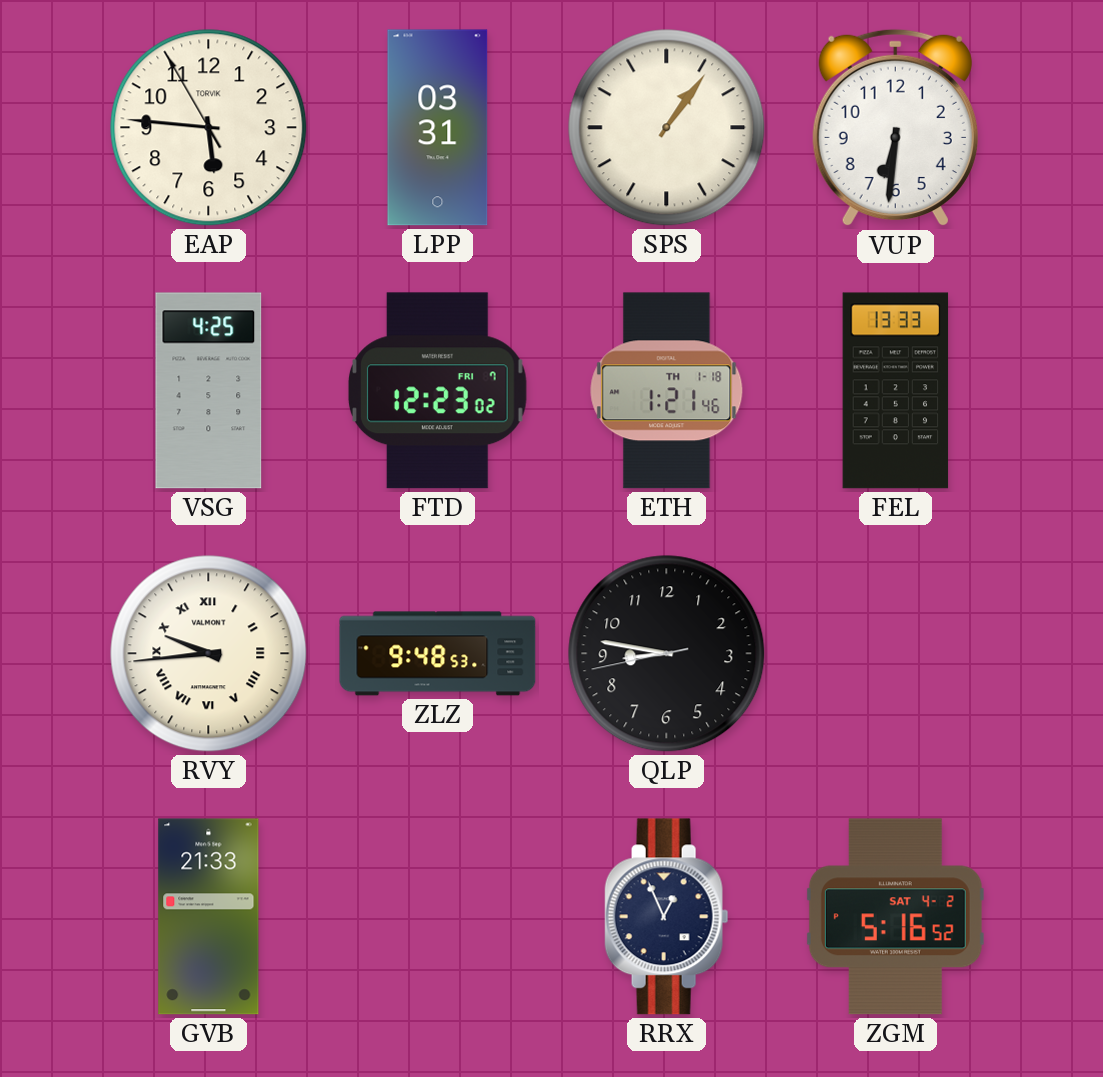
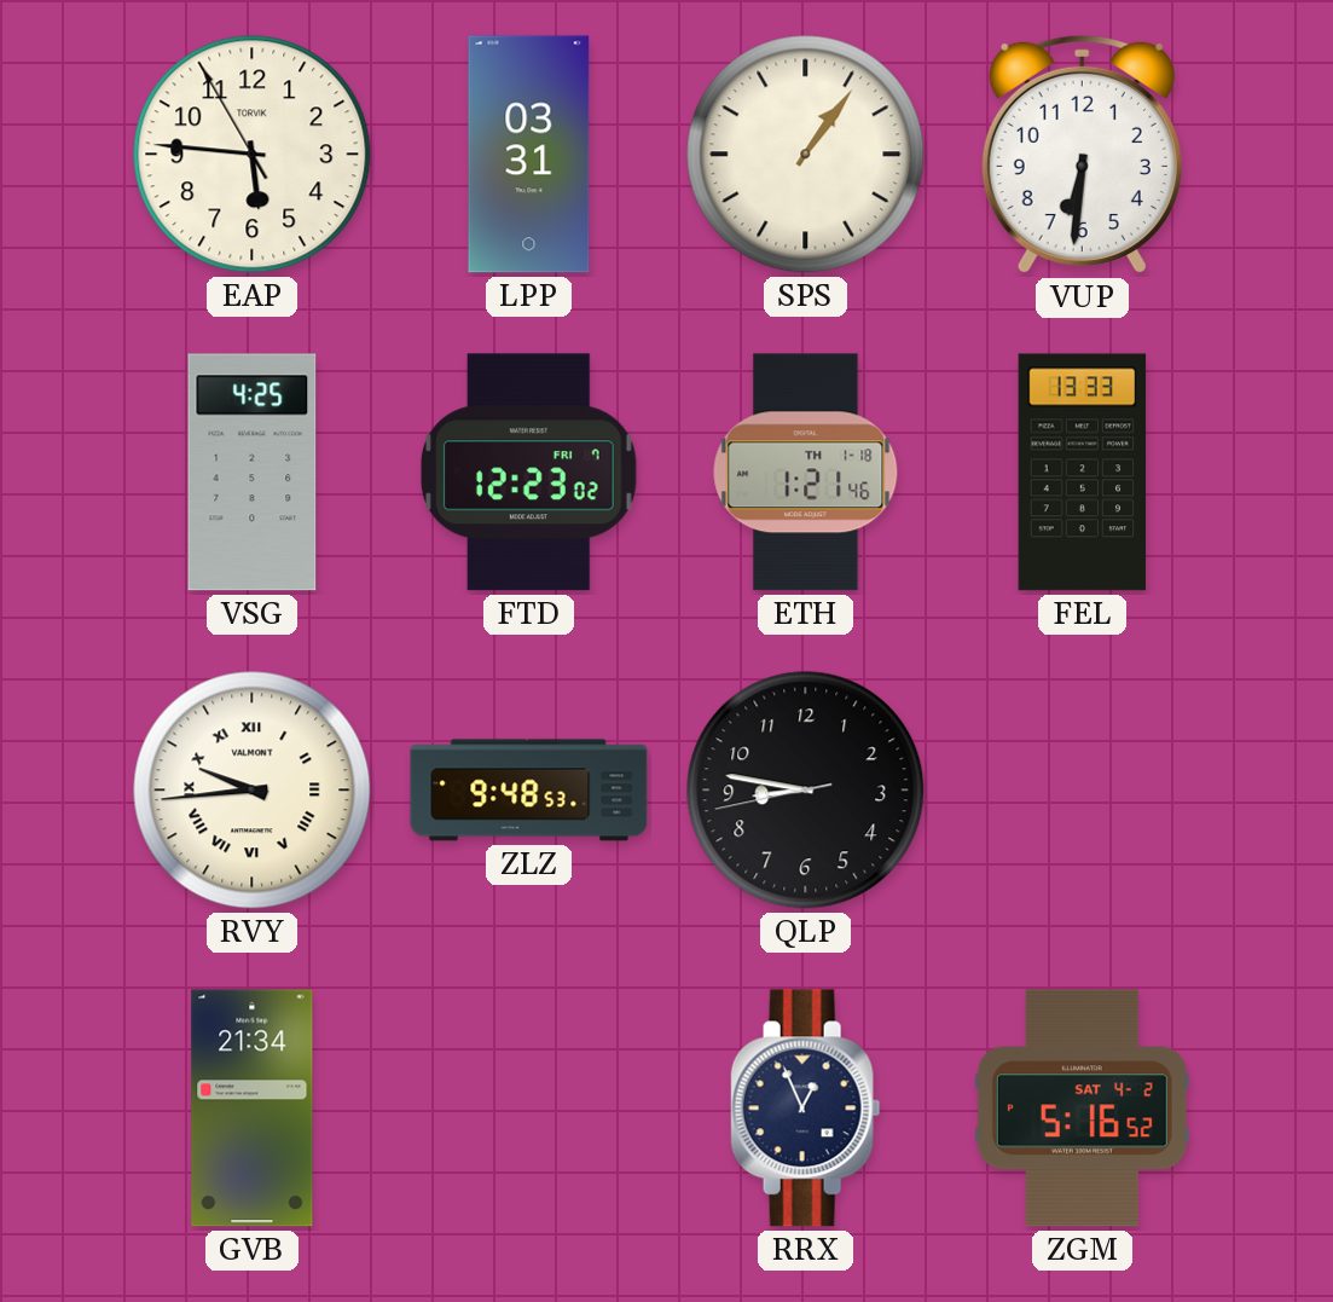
GVB: 21:33 -> 21:34
